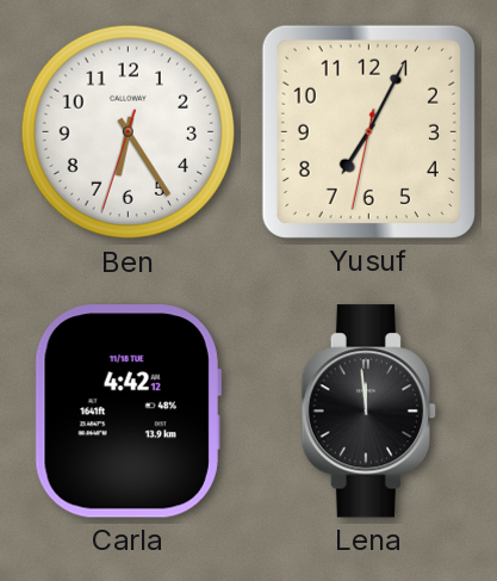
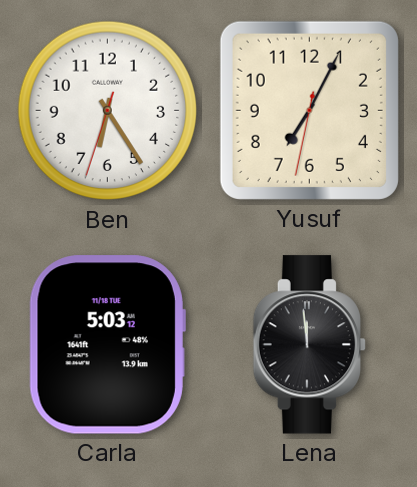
Carla: 4:42 -> 5:03
